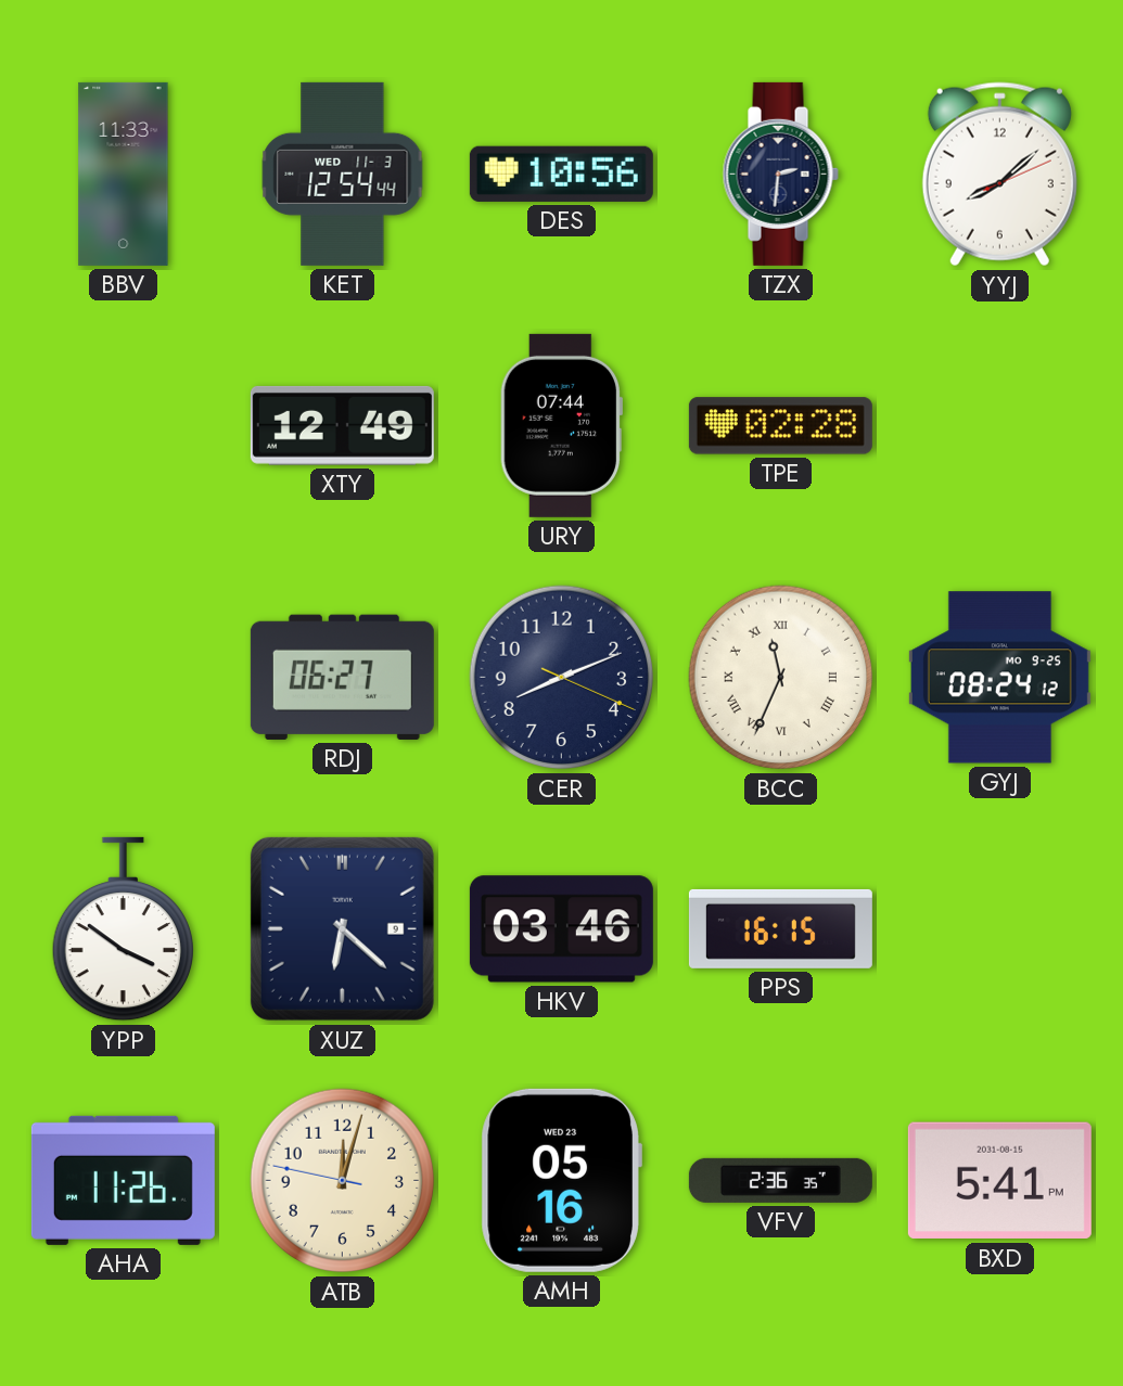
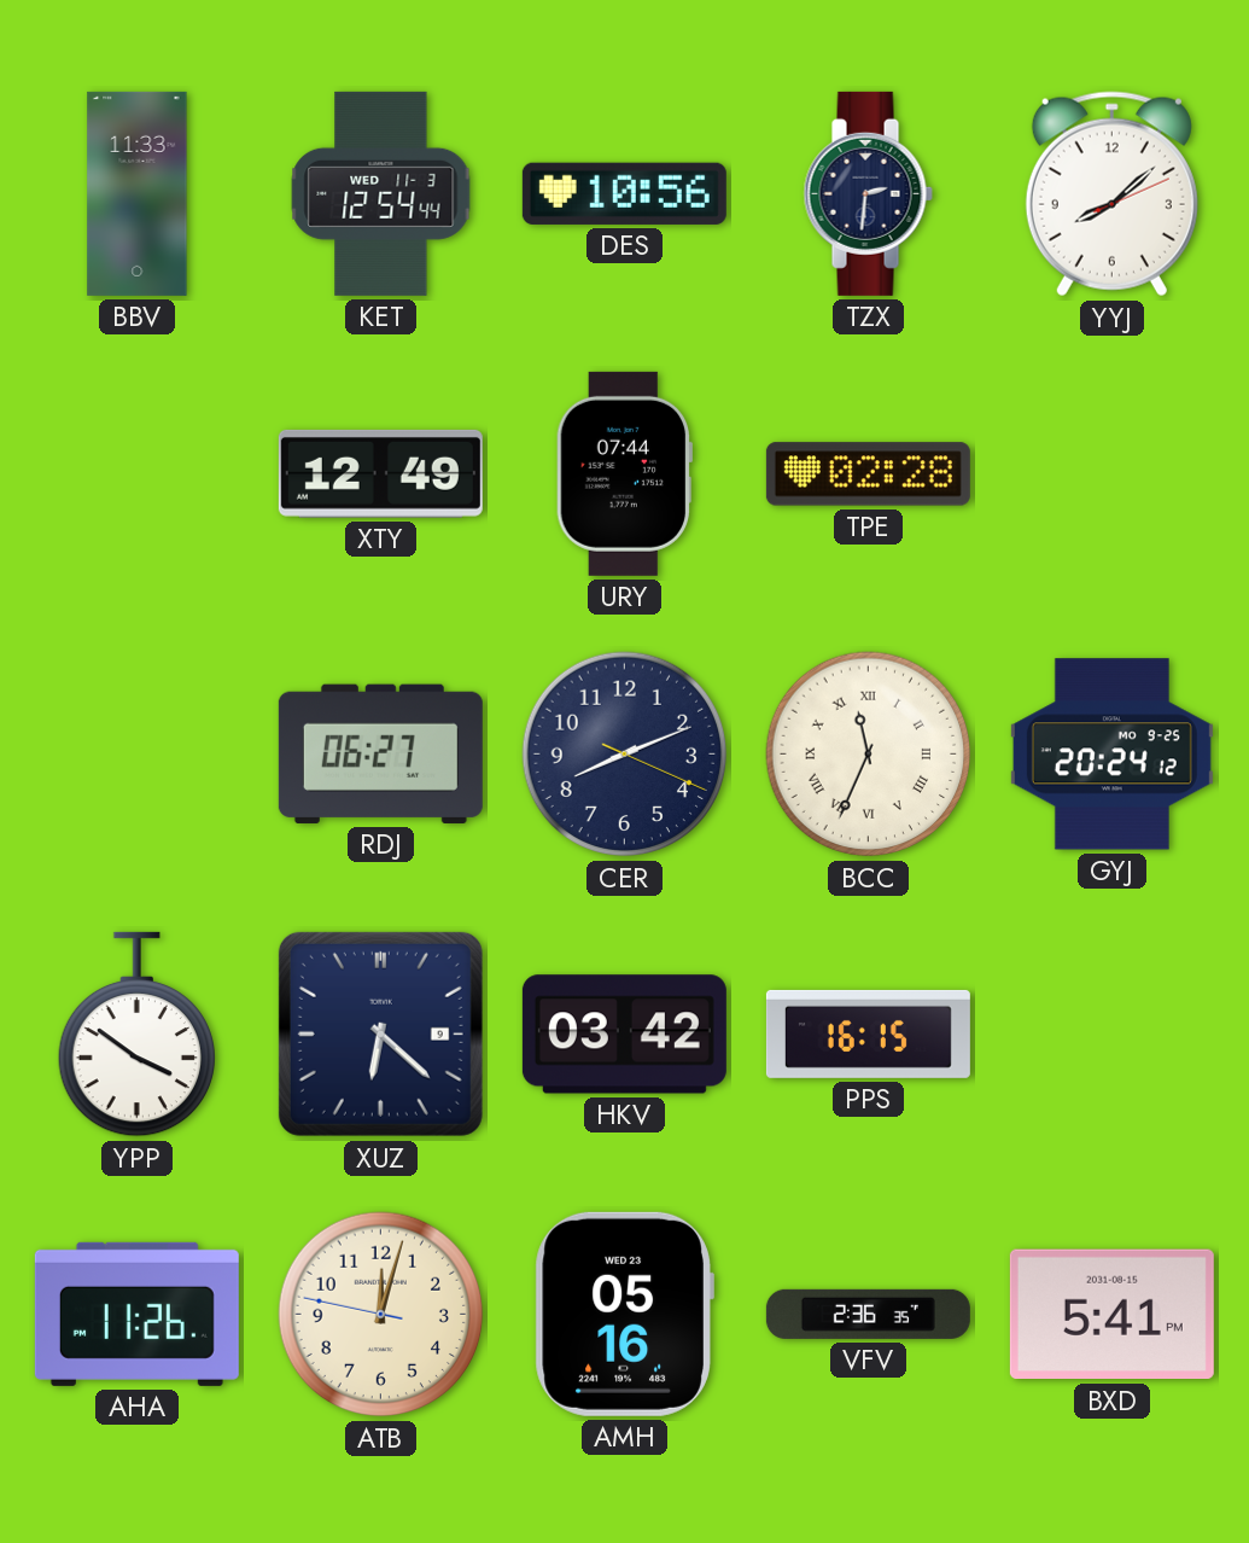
GYJ: 08:24 -> 20:24
HKV: 03:46 -> 03:42
